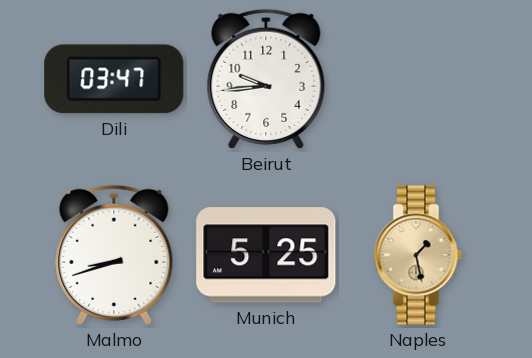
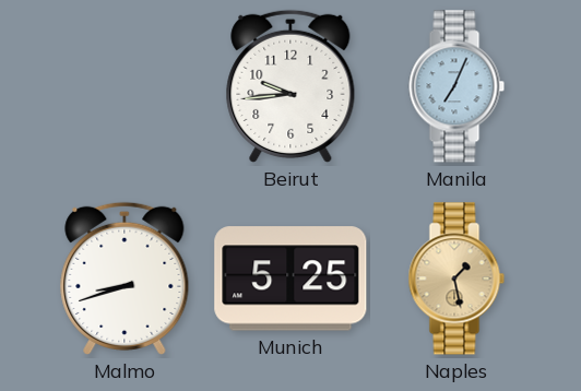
Dili: 03:47 -> none
Manila: none -> 7:04
